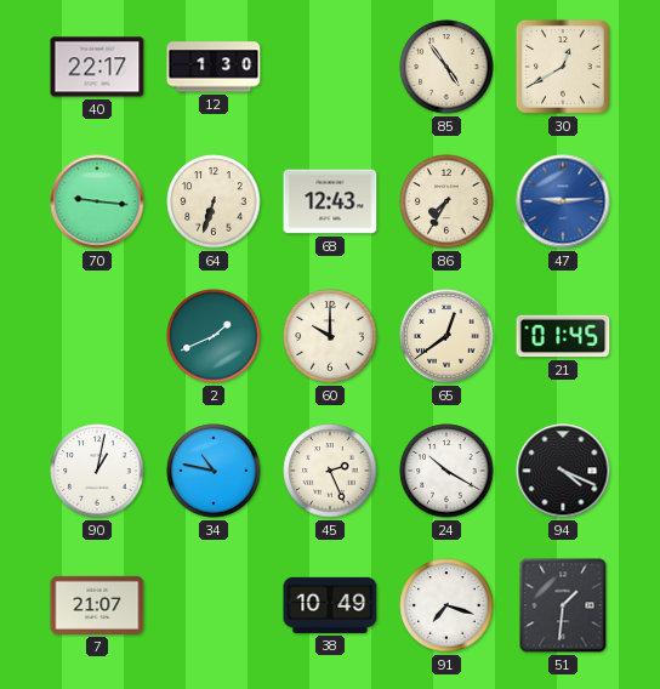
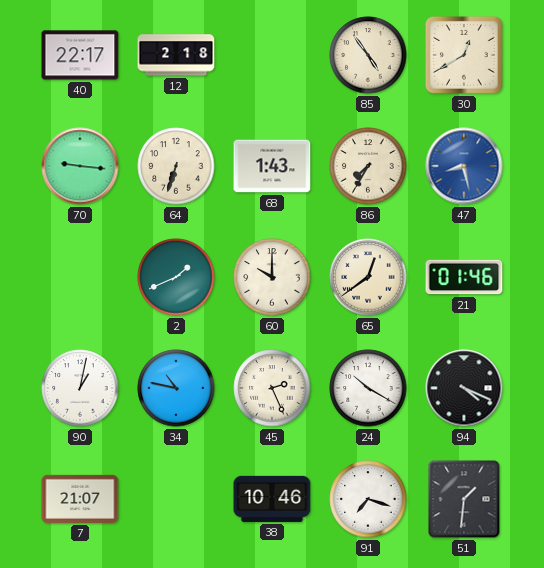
12: 1:30 -> 2:18
68: 12:43 -> 1:43
47: 9:14 -> 8:28
21: 01:45 -> 01:46
38: 10:49 -> 10:46
